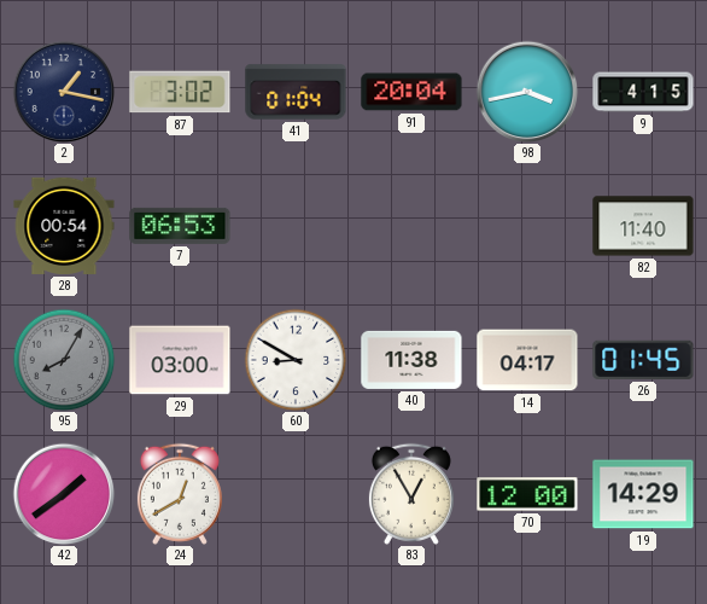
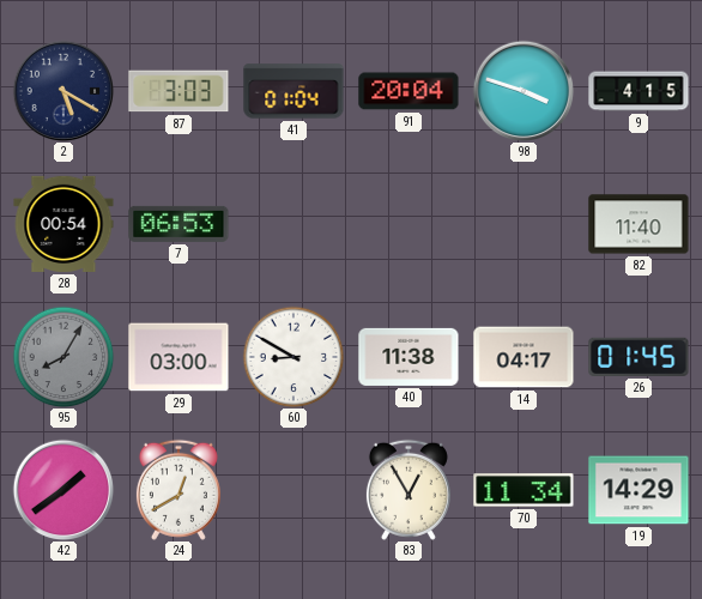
2: 1:17 -> 5:20
87: 3:02 -> 3:03
98: 3:43 -> 3:48
70: 12:00 -> 11:34
